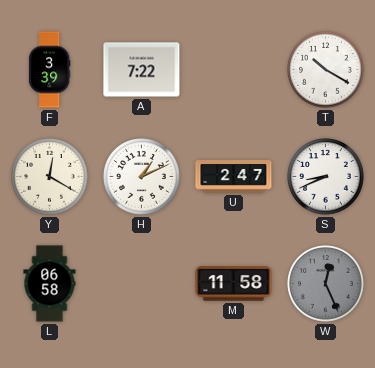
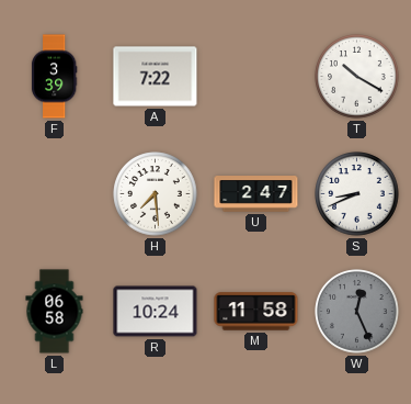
Y: 12:20 -> none
H: 1:11 -> 7:29
R: none -> 10:24
